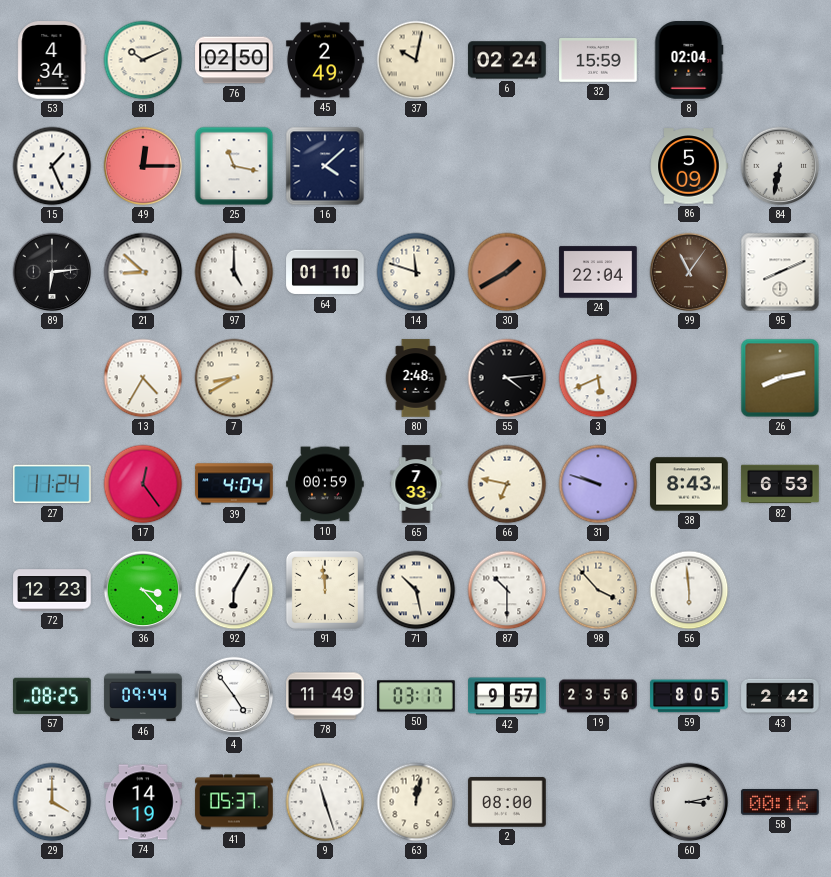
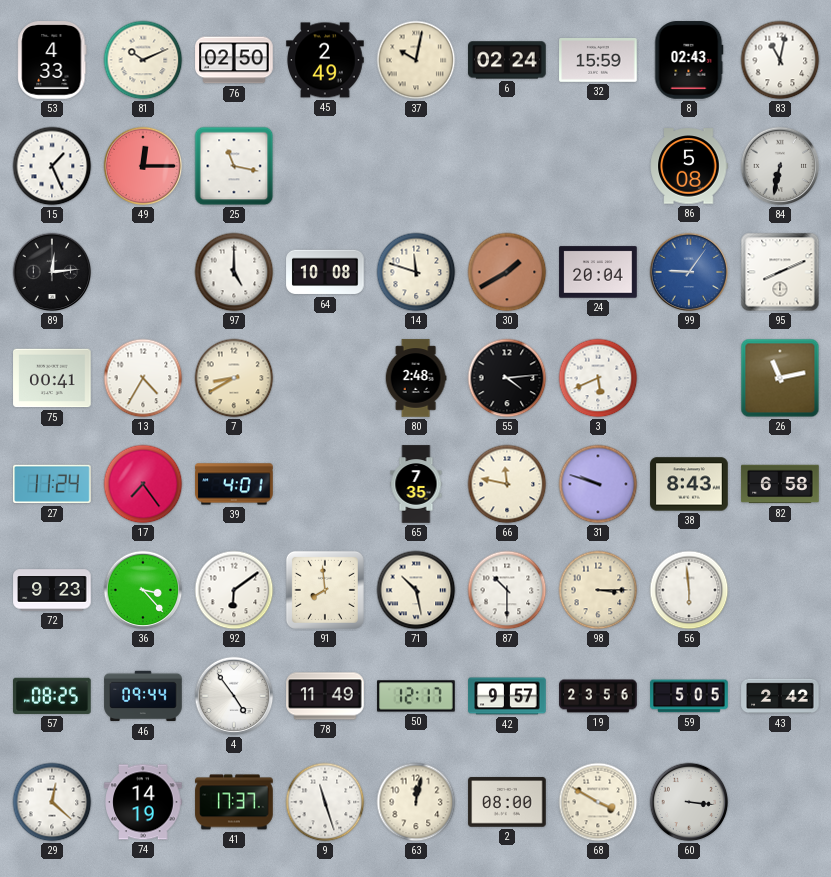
53: 4:34 -> 4:33
8: 02:04 -> 02:43
83: none -> 11:02
16: 4:08 -> none
86: 5:09 -> 5:08
89: 6:14 -> 12:14
21: 8:52 -> none
64: 01:10 -> 10:08
24: 22:04 -> 20:04
99: 11:06 -> 9:06
99 dial: brown -> blue
75: none -> 00:41
26: 8:13 -> 11:13
17: 12:24 -> 7:24
39: 4:04 -> 4:01
10: 00:59 -> none
65: 7:33 -> 7:35
66: 6:47 -> 11:47
82: 6:53 -> 6:58
72: 12:23 -> 9:23
92: 6:05 -> 6:09
91: 11:59 -> 7:59
98: 3:53 -> 3:15
50: 03:17 -> 12:17
59: 8:05 -> 5:05
29: 4:00 -> 12:22
41: 05:37 -> 17:37
68: none -> 3:50
60: 3:13 -> 3:16
58: 00:16 -> none
